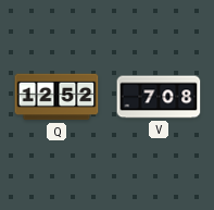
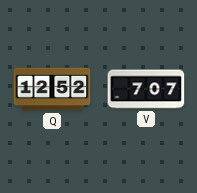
V: 7:08 -> 7:07
